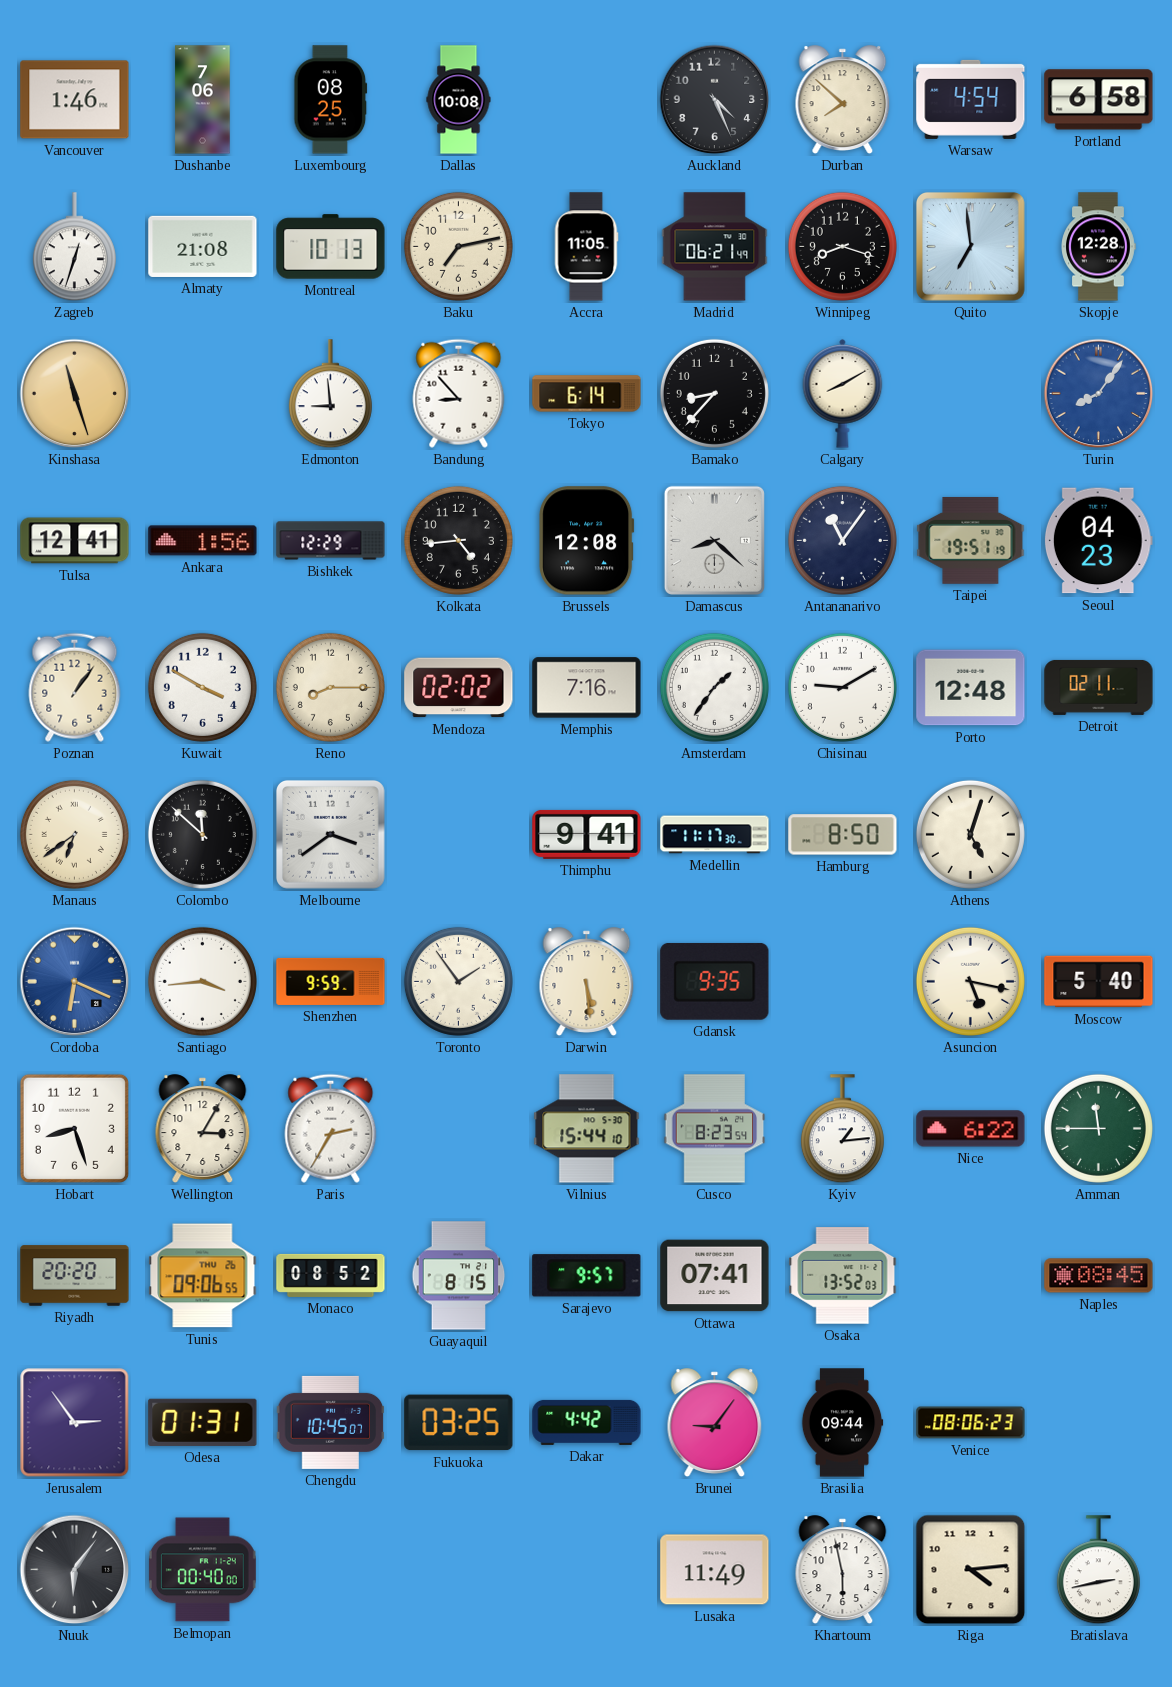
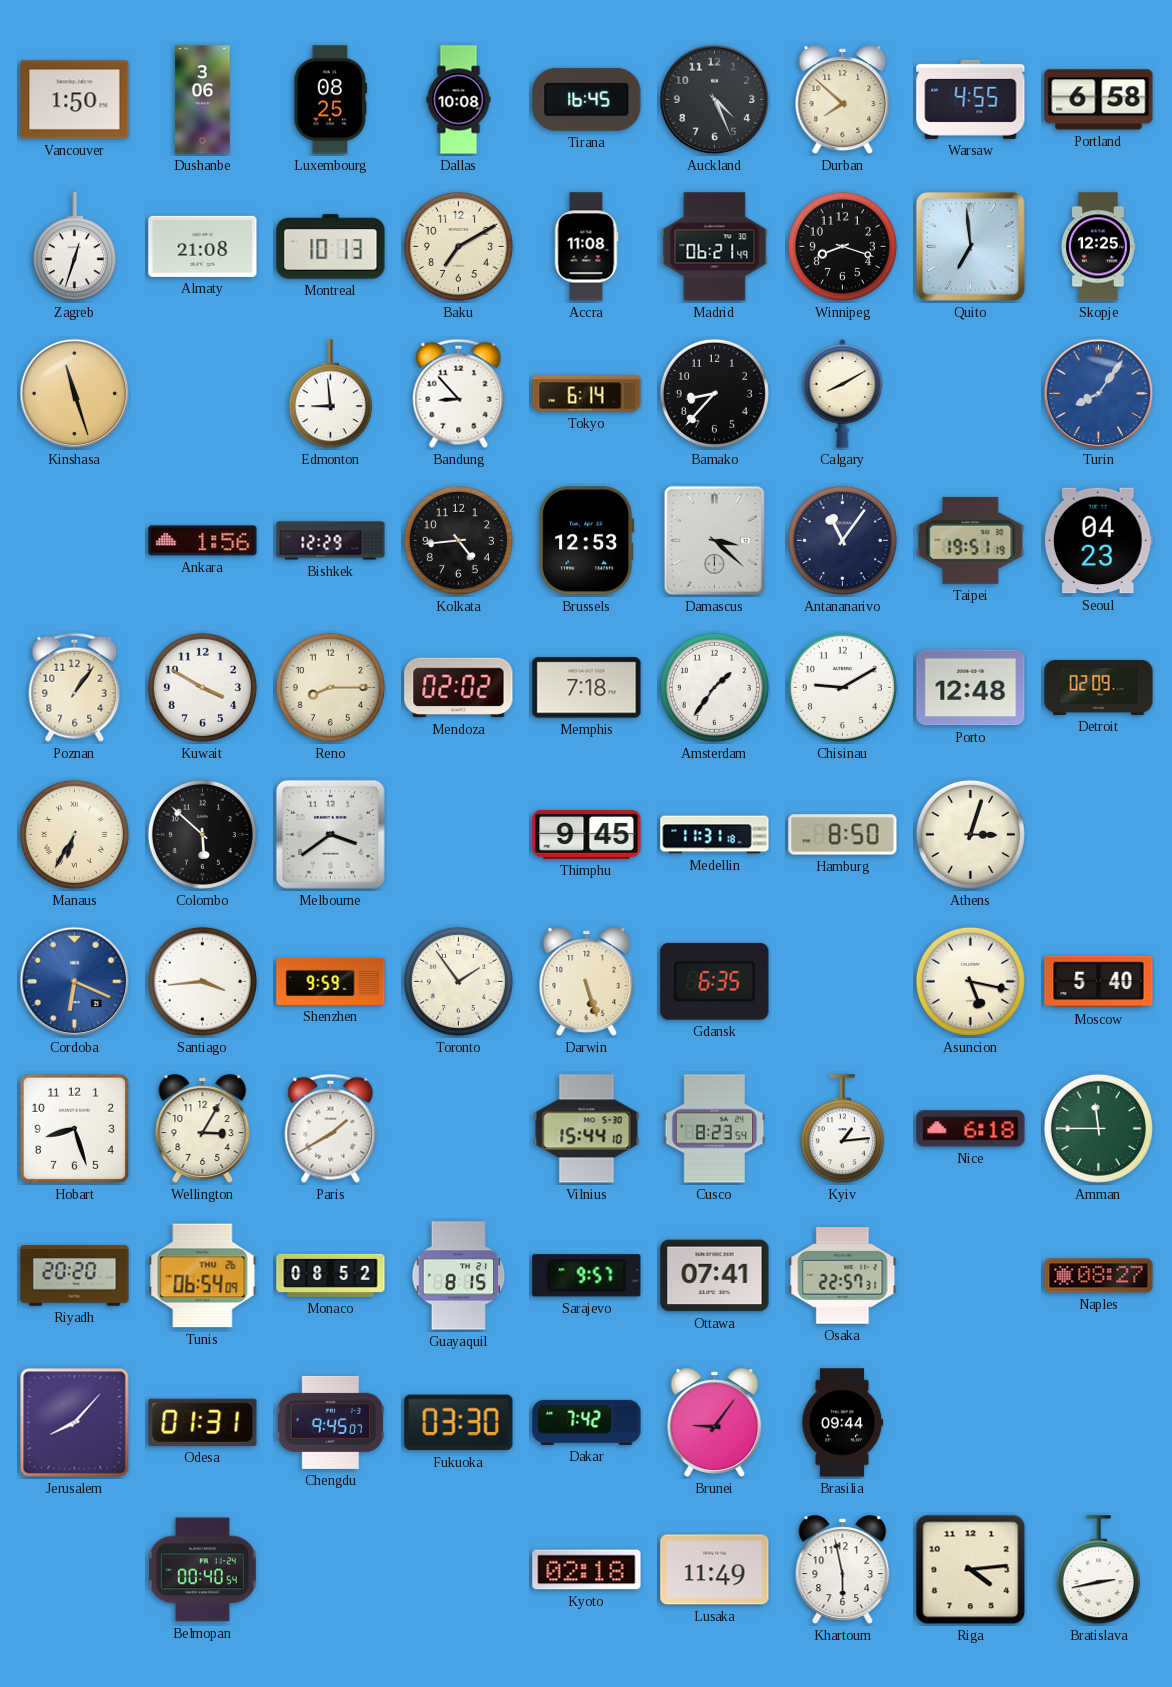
Vancouver: 1:46 -> 1:50
Dushanbe: 7:06 -> 3:06
Tirana: none -> 16:45
Warsaw: 4:54 -> 4:55
Baku: 7:13 -> 7:10
Accra: 11:05 -> 11:08
Skopje: 12:28 -> 12:25
Tulsa: 12:41 -> none
Brussels: 12:08 -> 12:53
Damascus: 8:22 -> 3:22
Memphis: 7:16 -> 7:18
Detroit: 02:11 -> 02:09
Manaus: 6:39 -> 6:35
Colombo: 11:52 -> 5:52
Thimphu: 9:41 -> 9:45
Medellin: 11:17 -> 11:31
Athens: 5:03 -> 3:03
Darwin: 5:29 -> 5:27
Gdansk: 9:35 -> 6:35
Paris: 2:35 -> 1:40
Nice: 6:22 -> 6:18
Tunis: 09:06 -> 06:54
Osaka: 13:52 -> 22:57
Naples: 08:45 -> 08:27
Jerusalem: 2:54 -> 8:07
Chengdu: 10:45 -> 9:45
Fukuoka: 03:25 -> 03:30
Dakar: 4:42 -> 7:42
Venice: 08:06 -> none
Nuuk: 6:06 -> none
Belmopan: 00:40:00 -> 00:40:54
Kyoto: none -> 02:18
